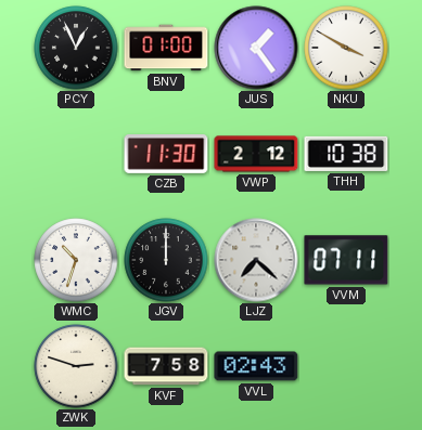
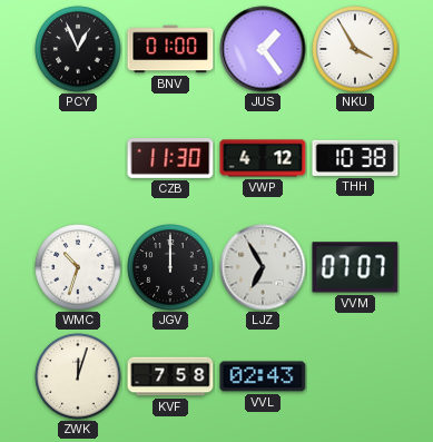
NKU: 3:50 -> 3:55
VWP: 2:12 -> 4:12
LJZ: 7:22 -> 6:55
VVM: 07:11 -> 07:07
ZWK: 2:48 -> 12:03
